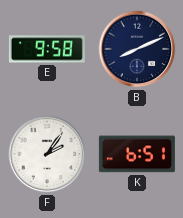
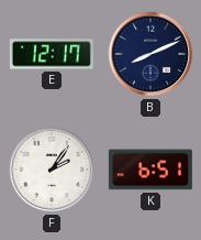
E: 9:58 -> 12:17
